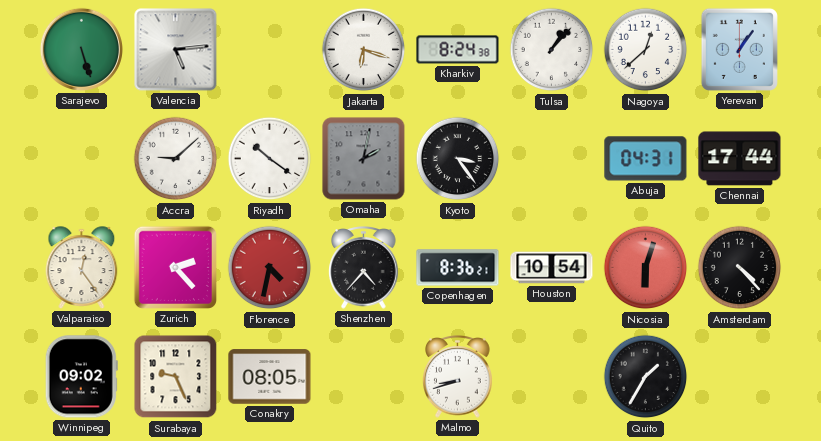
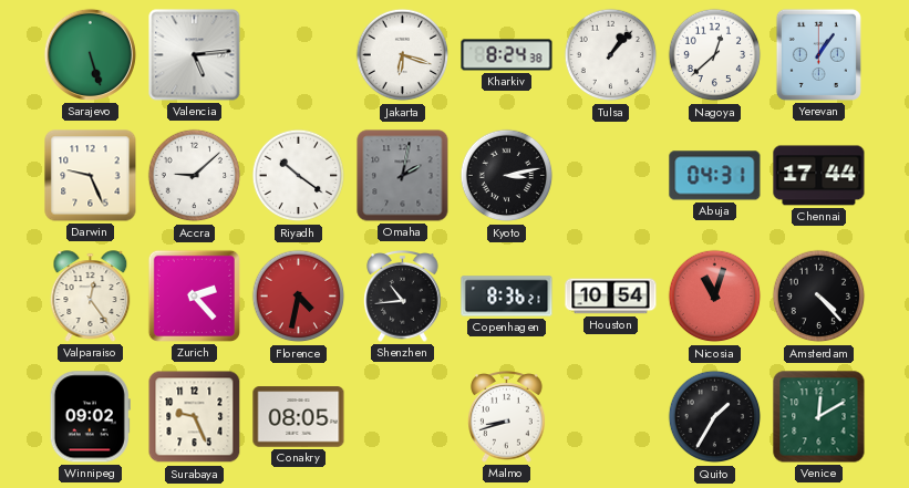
Darwin: none -> 9:26
Kyoto: 3:24 -> 3:13
Shenzhen: 4:37 -> 10:44
Nicosia: 6:03 -> 11:03
Venice: none -> 12:10
